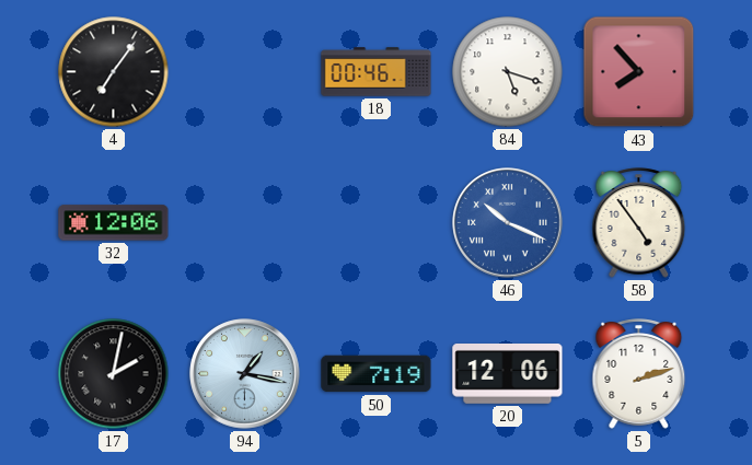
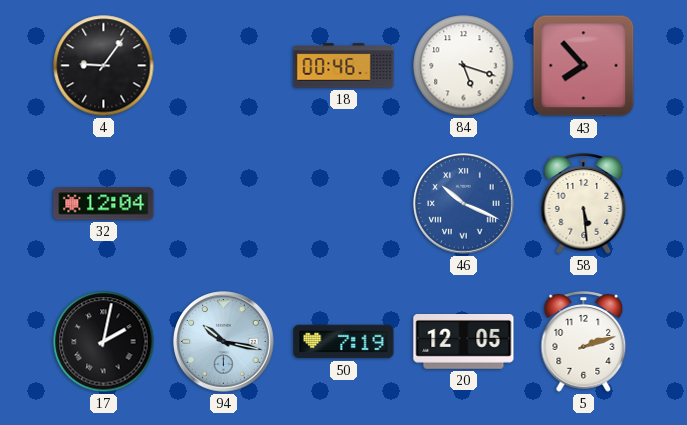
4: 7:06 -> 9:06
32: 12:06 -> 12:04
58: 4:54 -> 5:29
94: 1:17 -> 10:17
20: 12:06 -> 12:05
